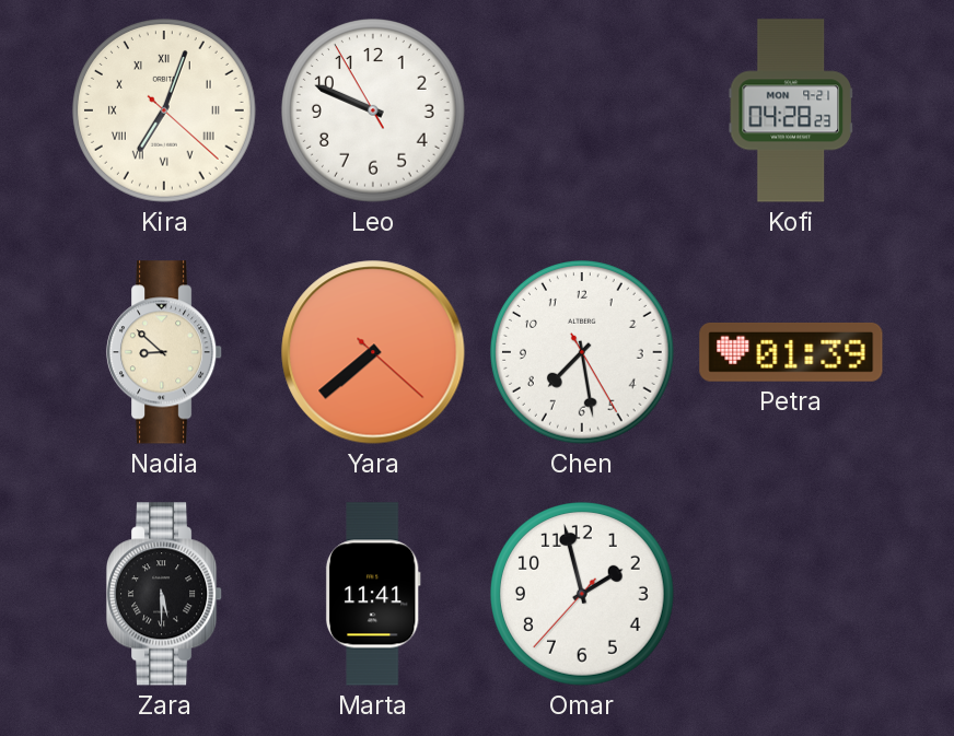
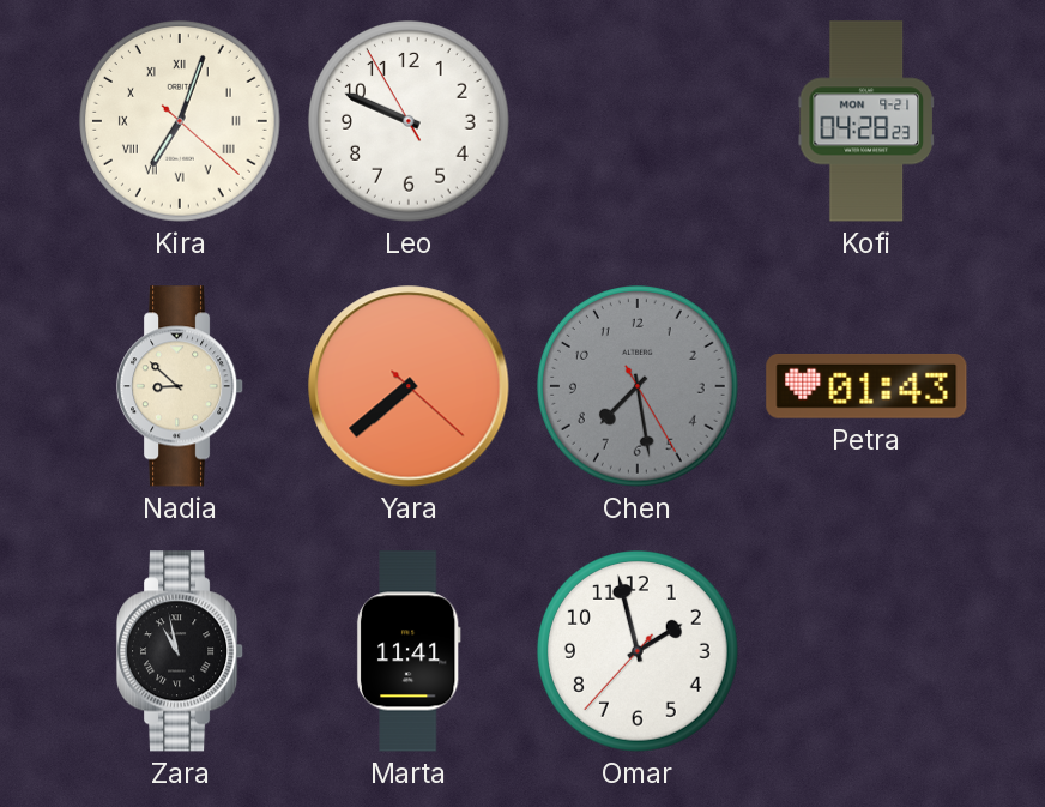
Chen dial: white -> grey
Petra: 01:39 -> 01:43
Zara: 5:30 -> 10:58
